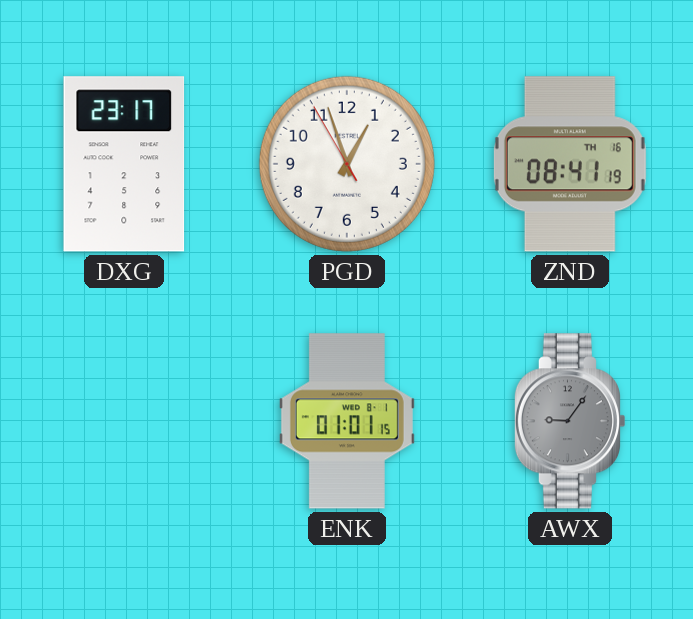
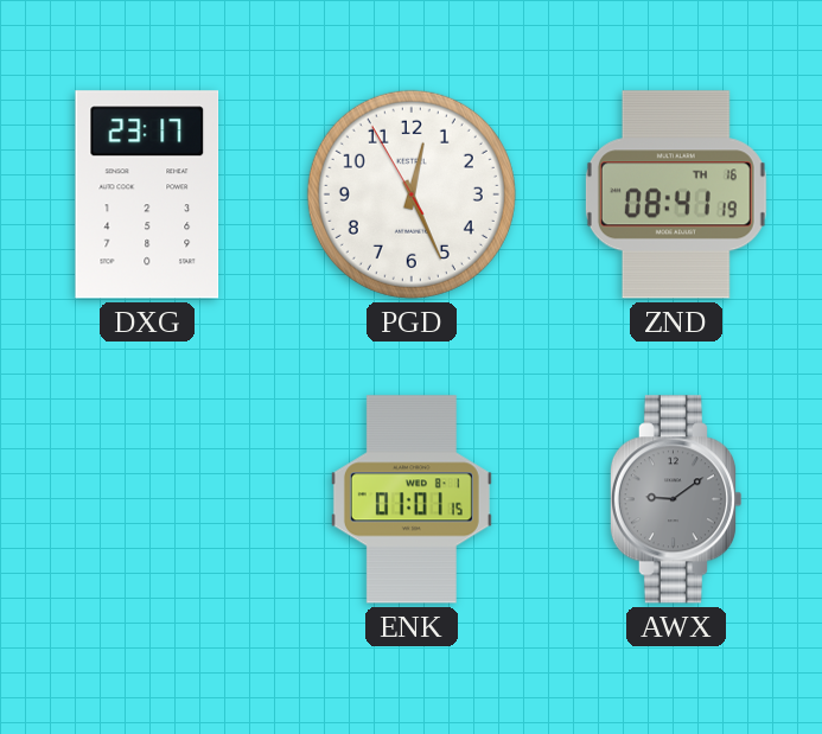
PGD: 12:56 -> 12:25
AWX: 9:06 -> 9:09
